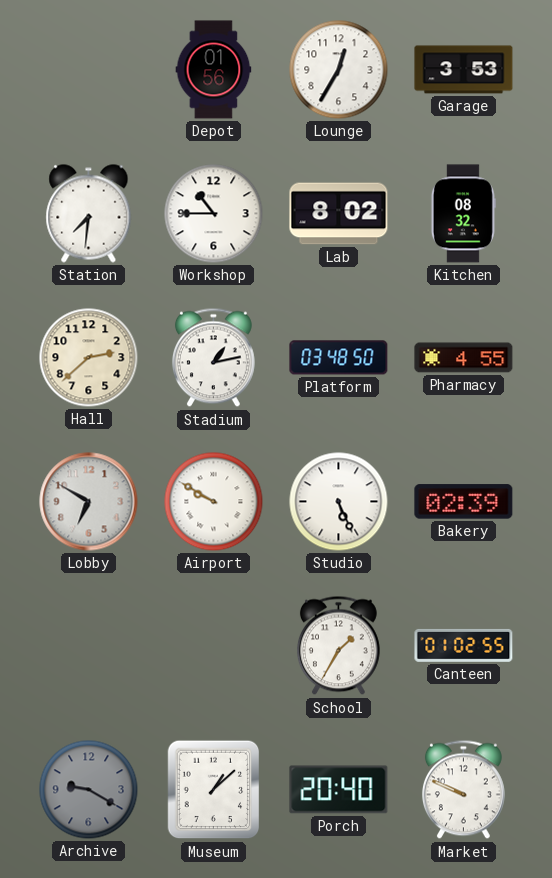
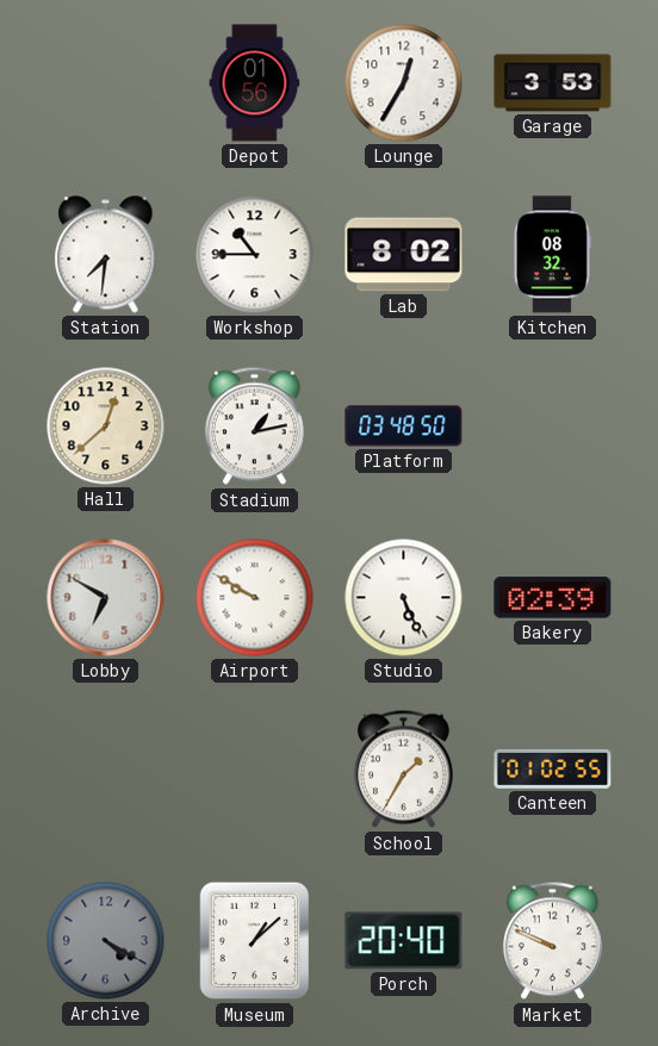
Hall: 2:38 -> 12:38
Pharmacy: 4:55 -> none
Archive: 9:20 -> 4:20
